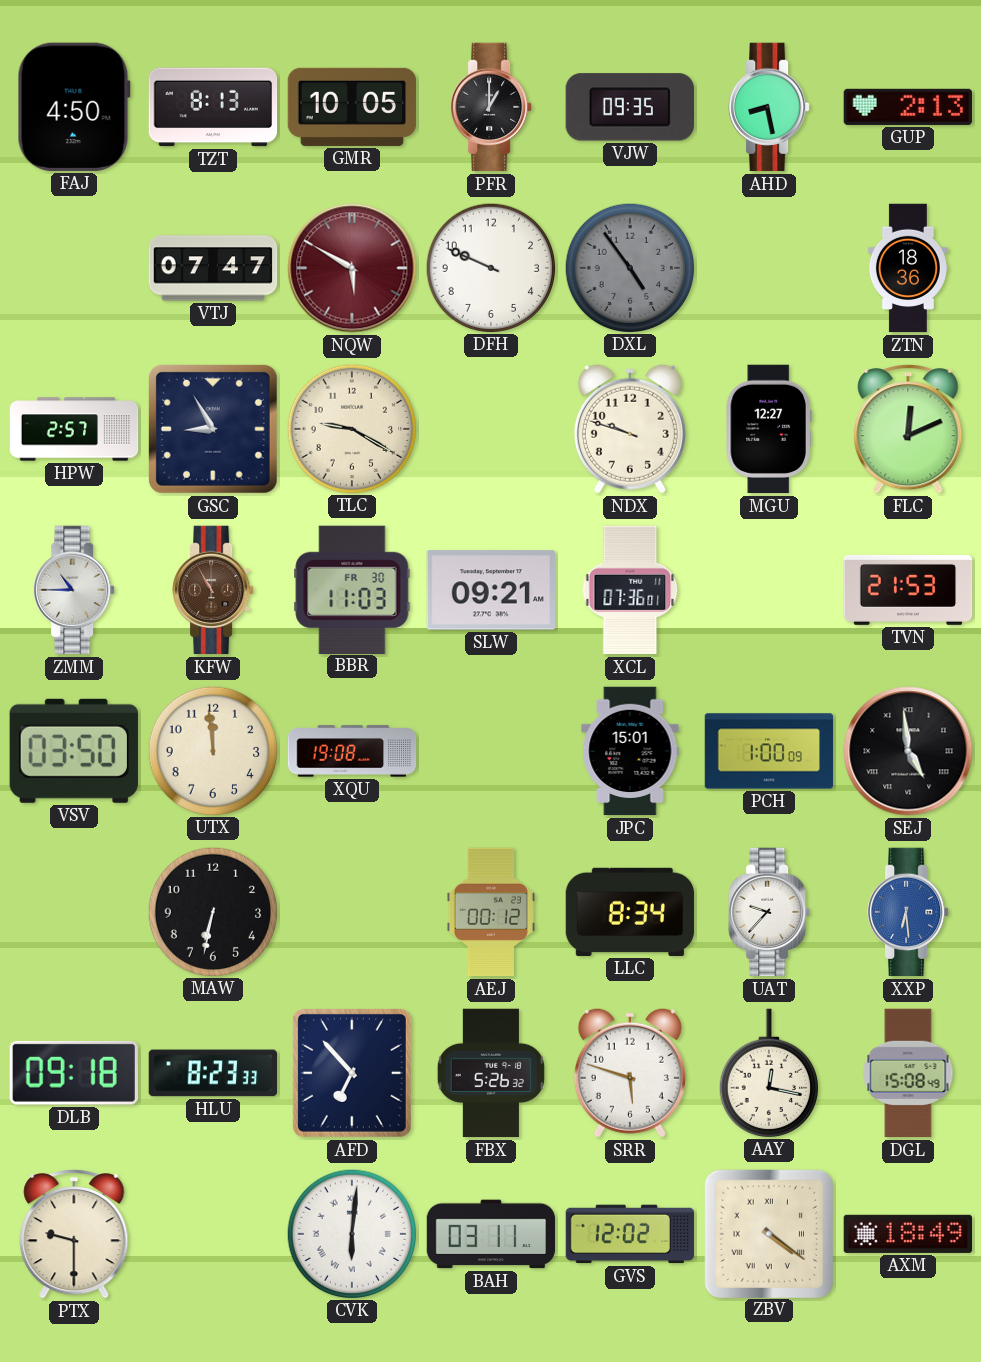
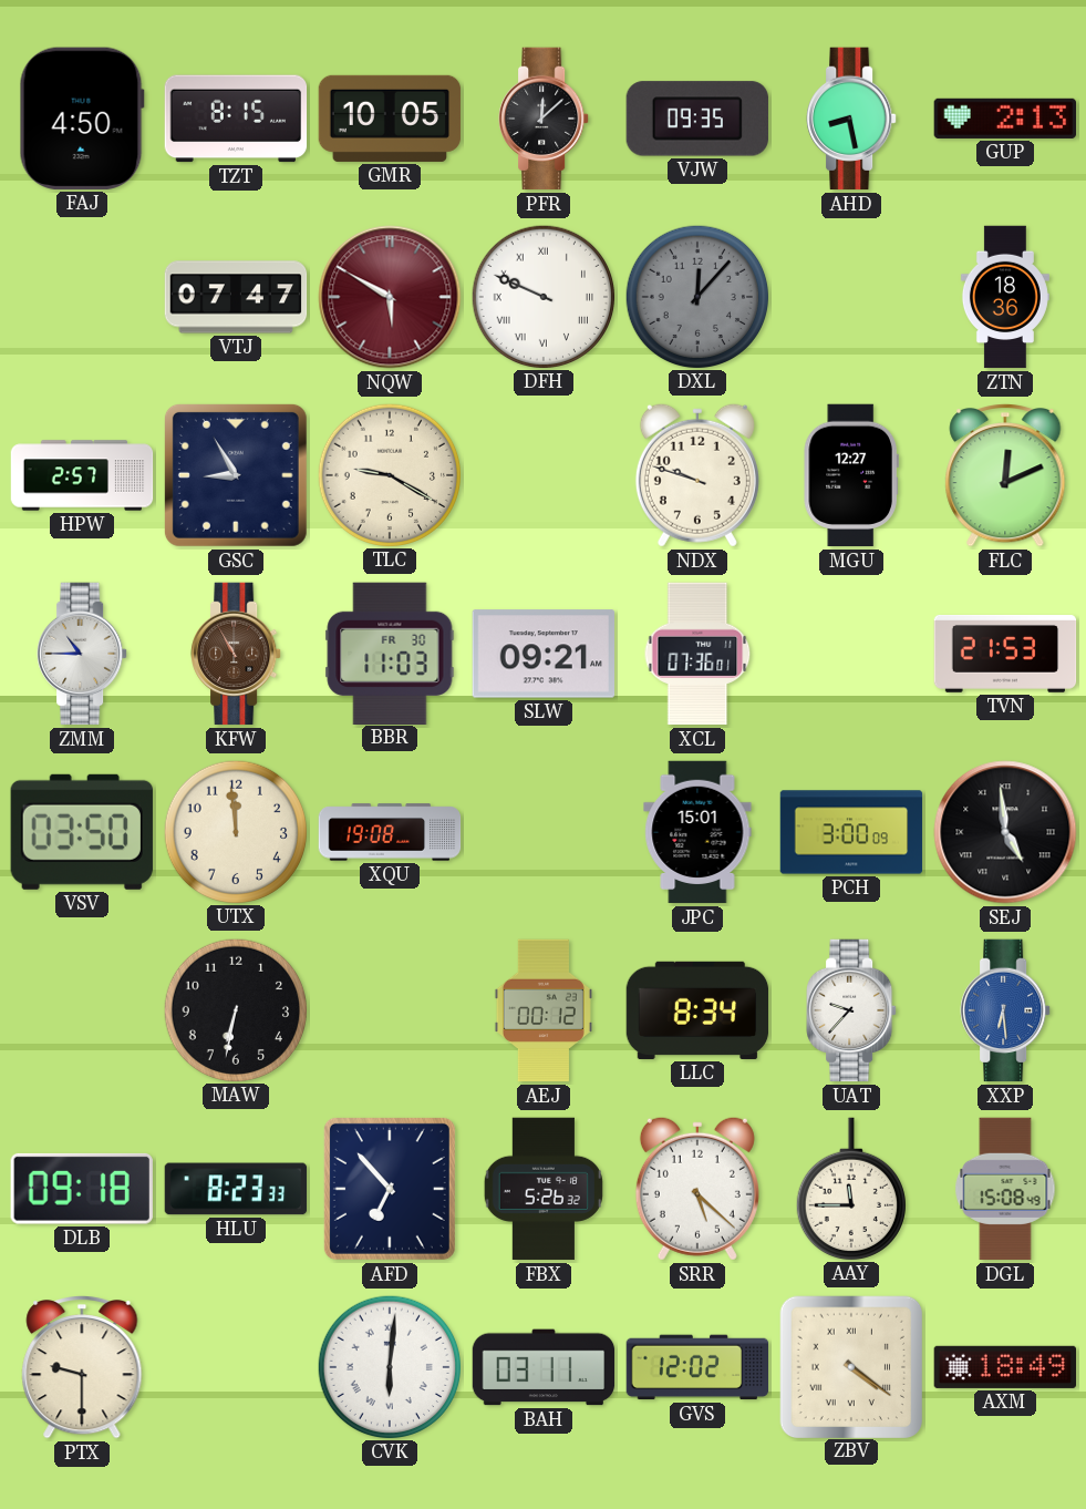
TZT: 8:13 -> 8:15
PFR: 1:00 -> 12:08
DFH numerals: Arabic -> Roman
DXL: 4:54 -> 12:07
PCH: 1:00 -> 3:00
SRR: 5:48 -> 5:22
AAY: 12:17 -> 11:45
